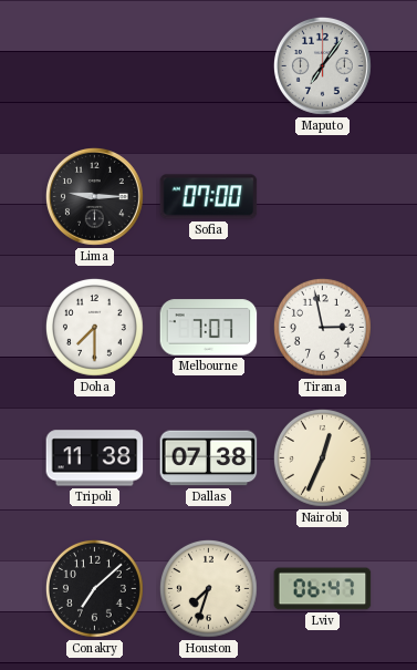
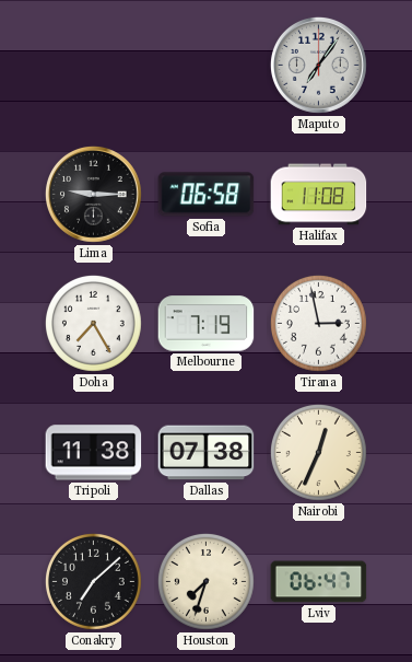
Sofia: 07:00 -> 06:58
Halifax: none -> 11:08
Doha: 7:30 -> 7:25
Melbourne: 7:07 -> 7:19
